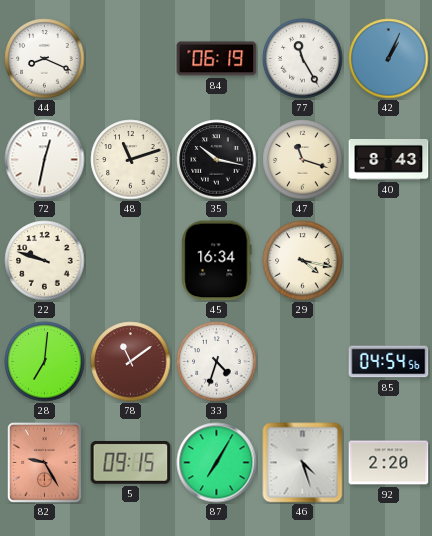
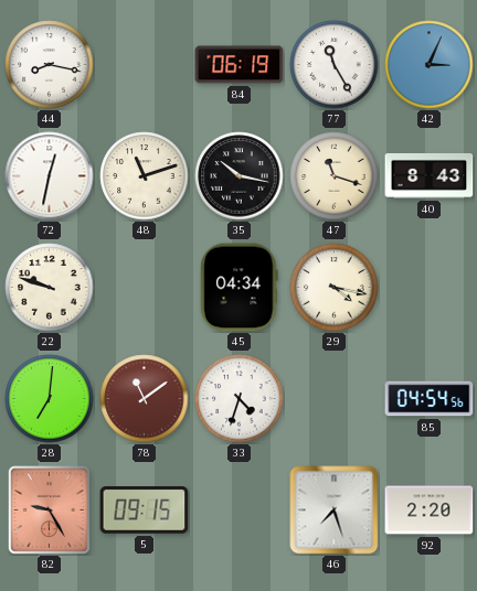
44: 8:19 -> 8:17
42: 1:04 -> 3:04
45: 16:34 -> 04:34
87: 7:05 -> none
46: 4:27 -> 7:27
